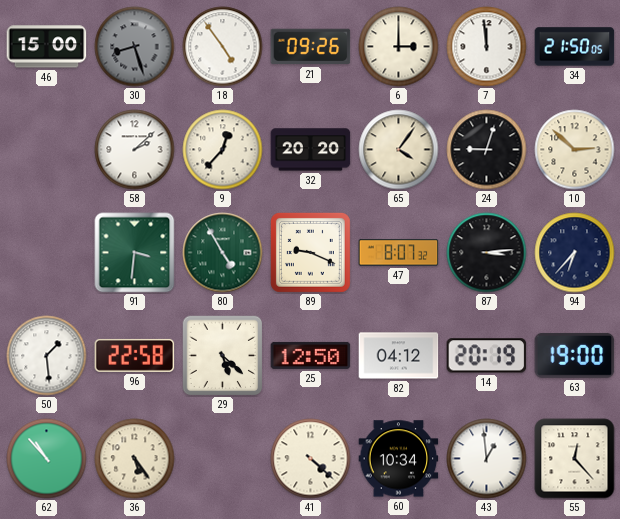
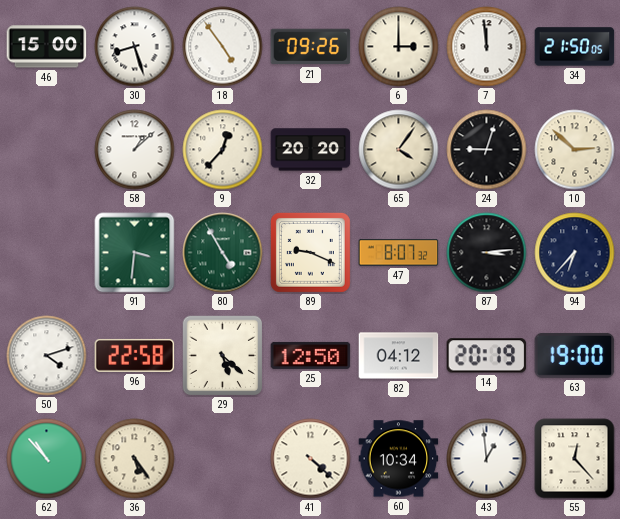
30 dial: grey -> white
58: 2:08 -> 1:08
50: 1:29 -> 4:12
